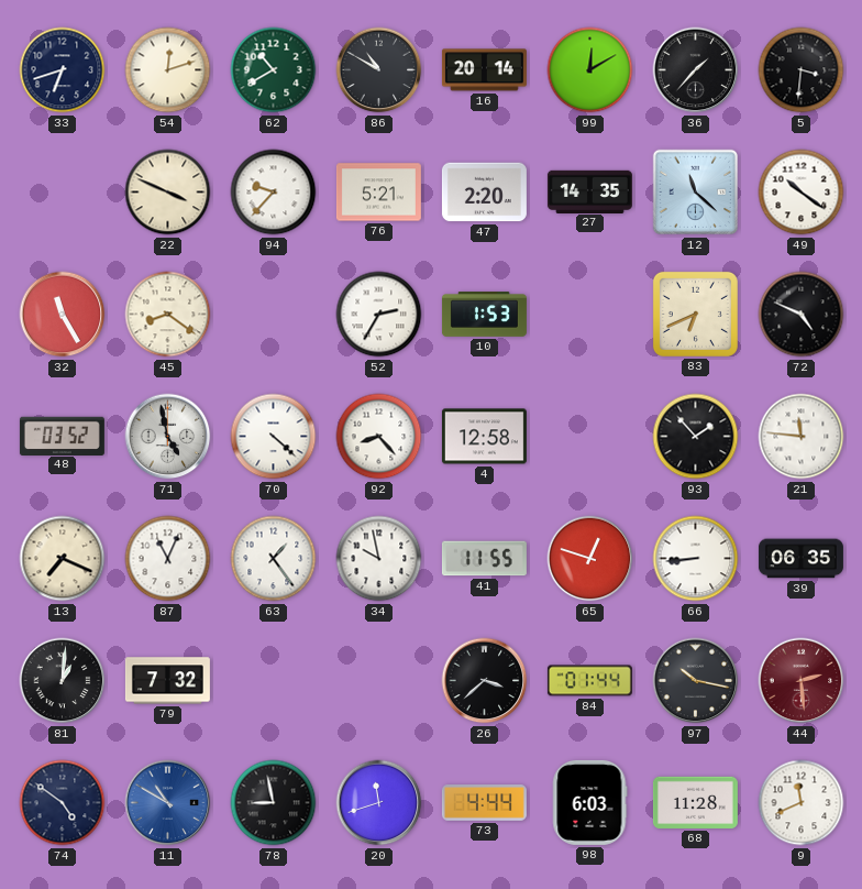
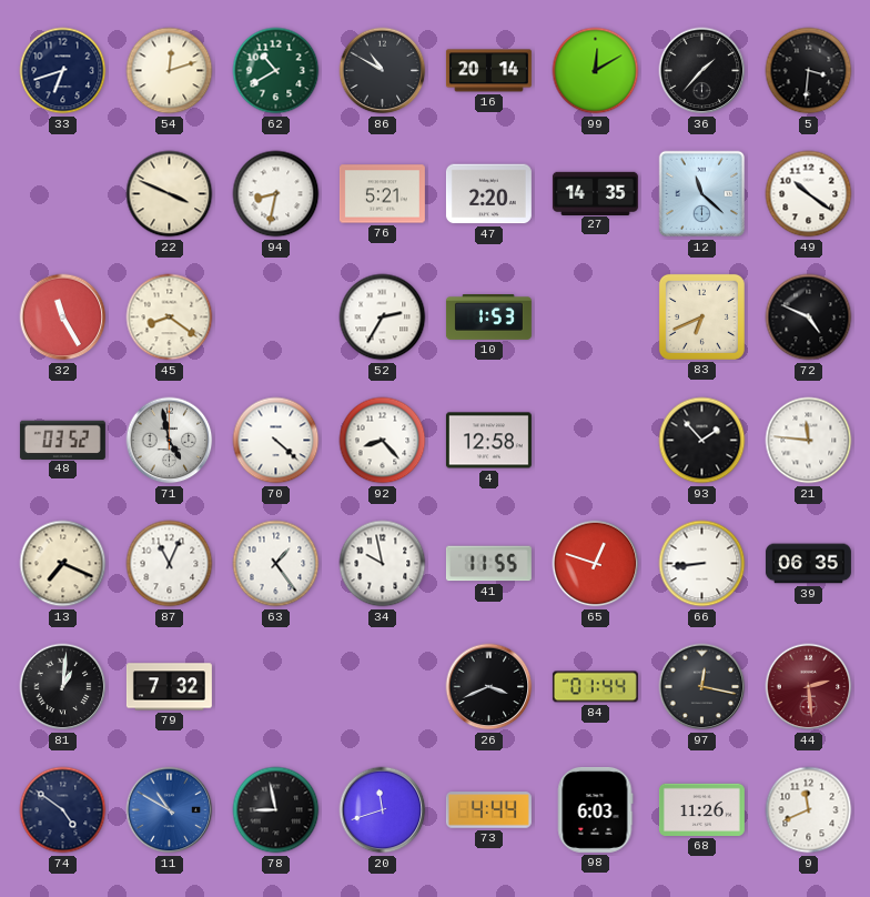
94: 9:37 -> 8:32
26: 3:38 -> 3:41
97: 10:17 -> 12:17
68: 11:28 -> 11:26
